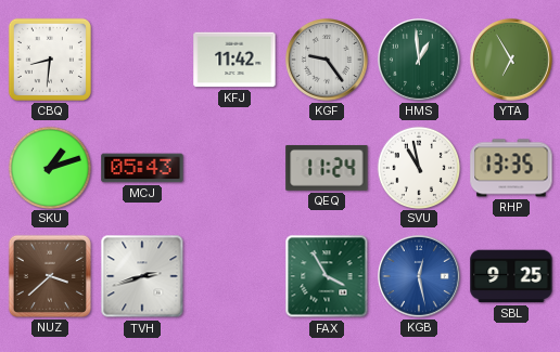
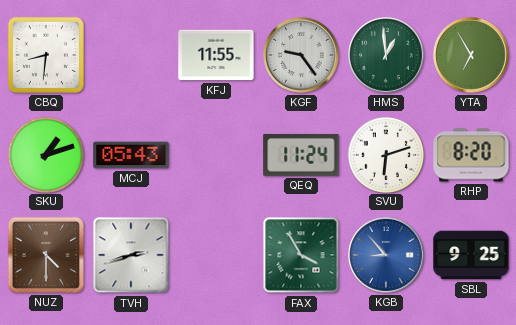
KFJ: 11:42 -> 11:55
SVU: 10:58 -> 6:12
RHP: 13:35 -> 8:20
NUZ: 3:38 -> 4:30
KGB: 12:28 -> 8:53
